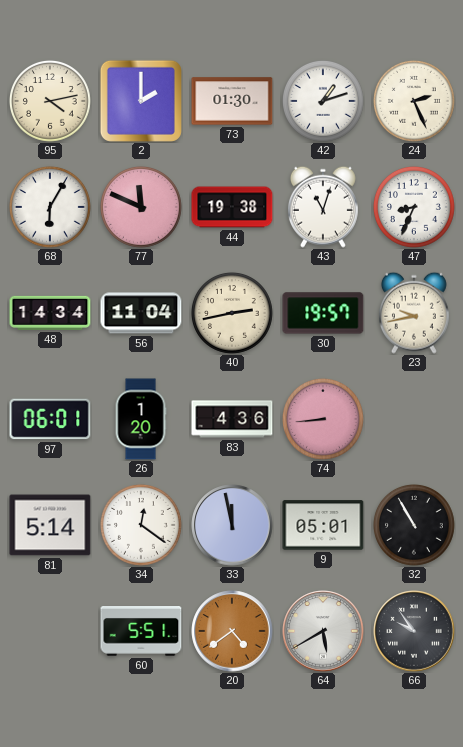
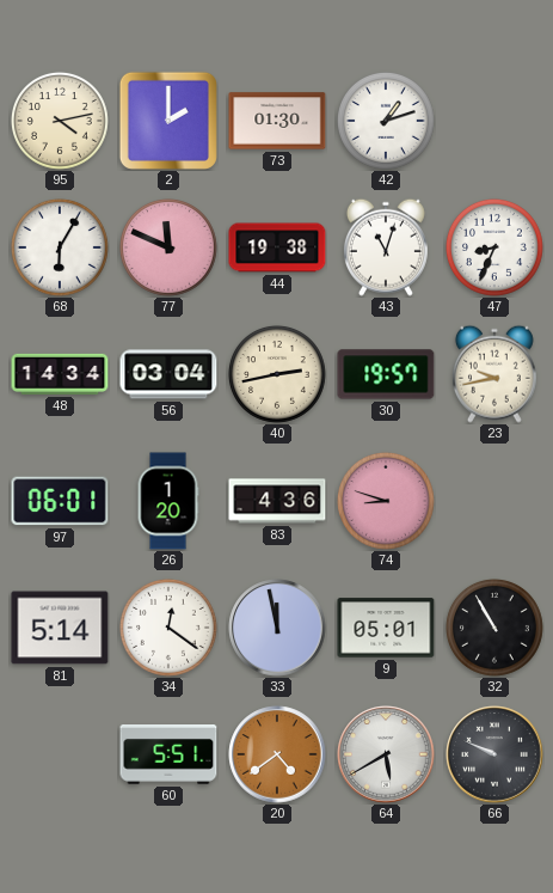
24: 2:26 -> none
56: 11:04 -> 03:04
74: 8:44 -> 8:48
66: 9:54 -> 9:49
